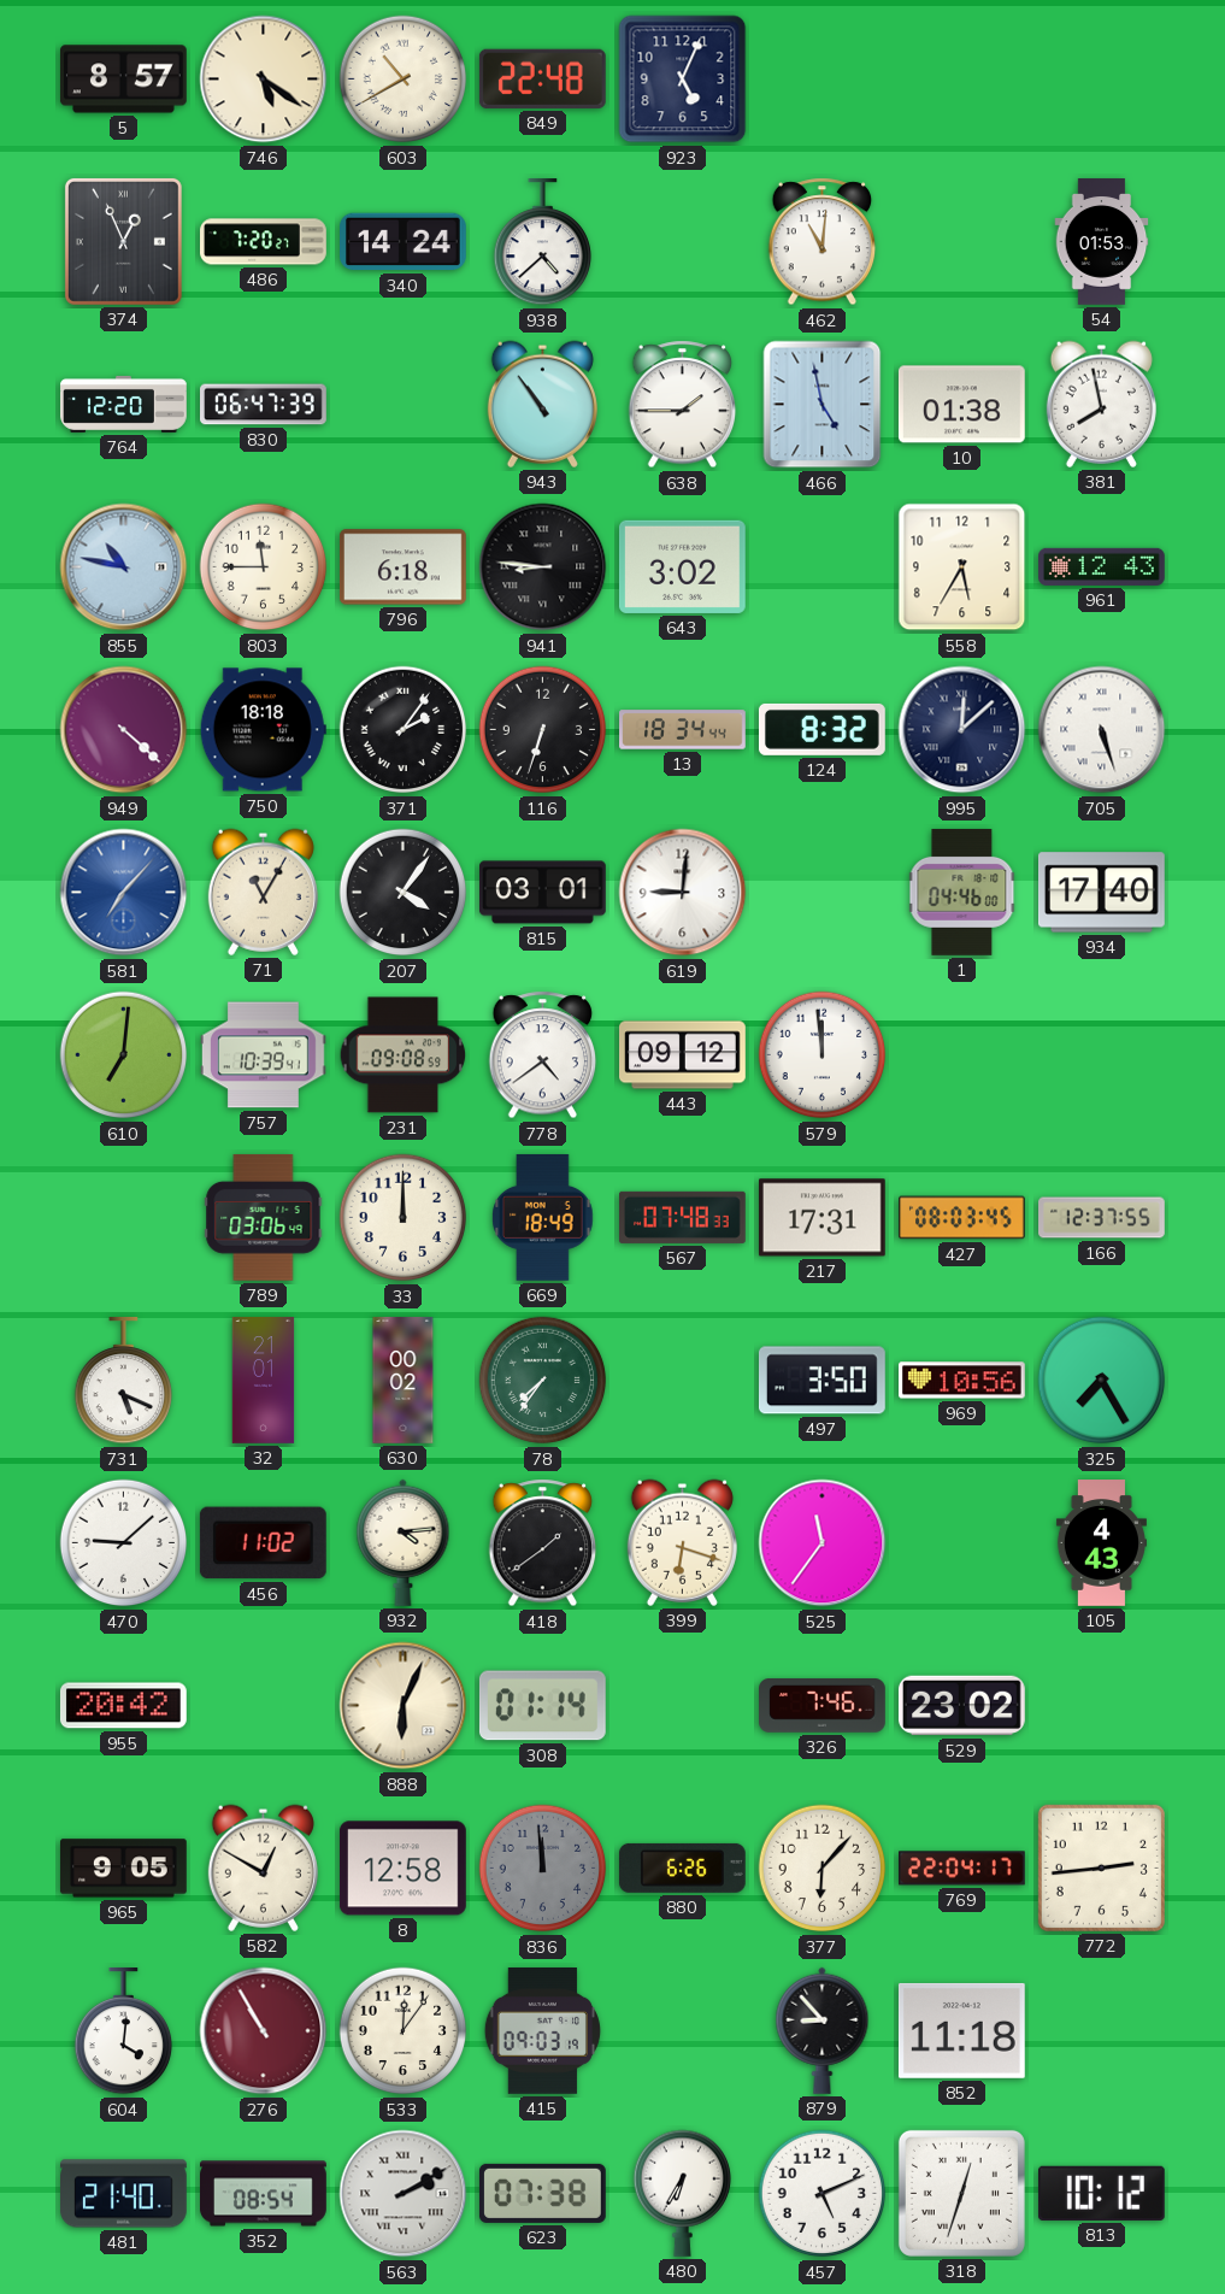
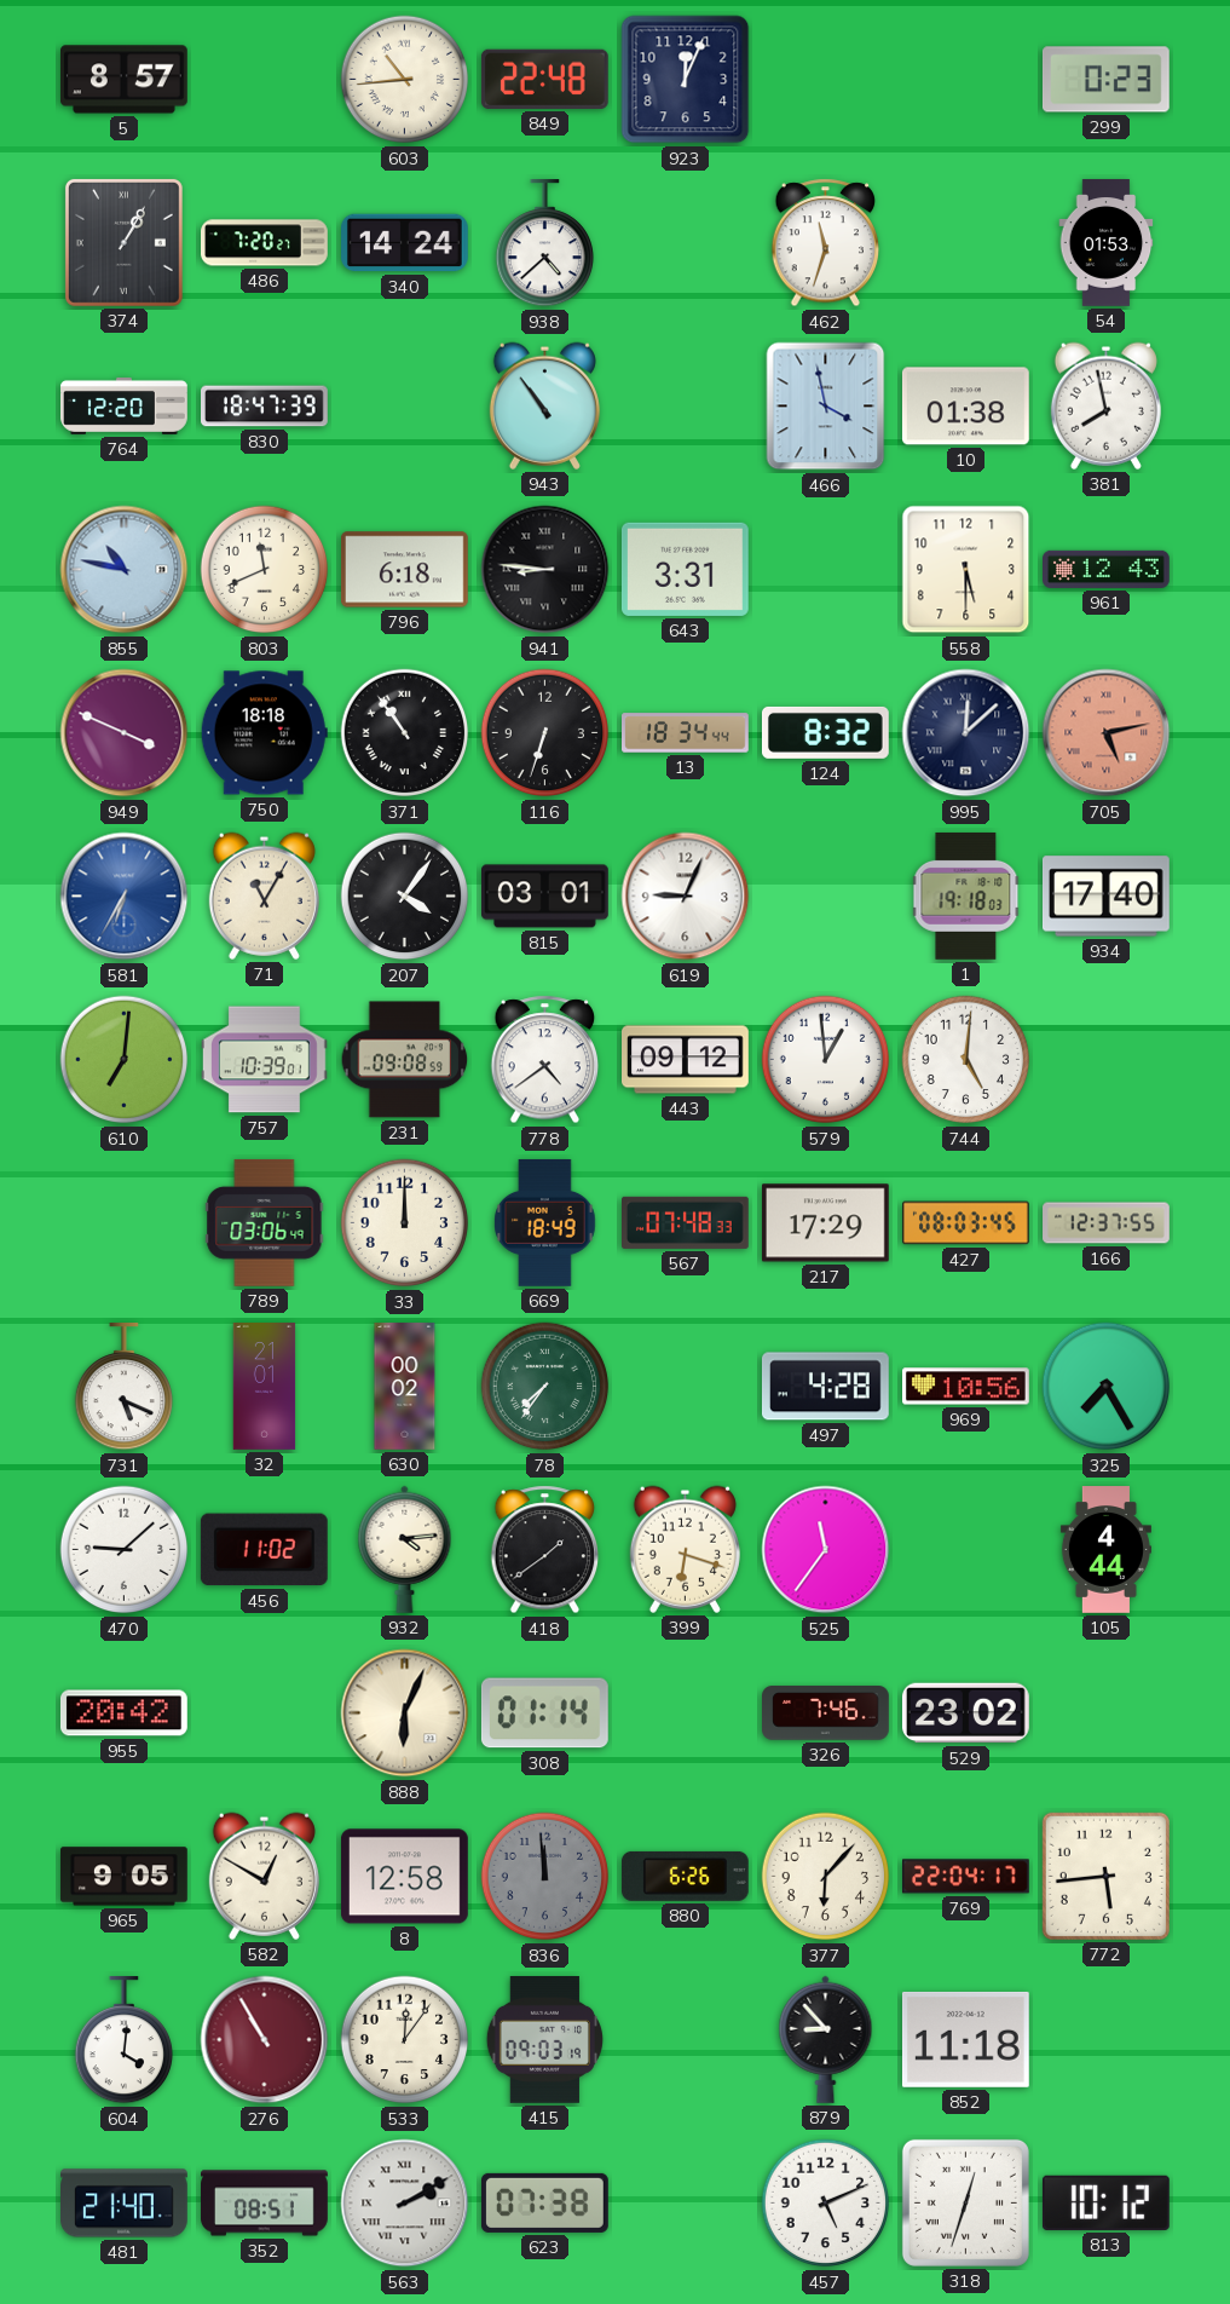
746: 5:21 -> none
603: 10:40 -> 10:44
923: 5:04 -> 12:04
299: none -> 0:23
374: 12:56 -> 1:05
462: 11:01 -> 11:33
830: 06:47 -> 18:47
638: 1:45 -> none
466: 4:58 -> 3:58
803: 11:45 -> 11:41
643: 3:02 -> 3:31
558: 5:35 -> 5:30
949: 4:22 -> 3:49
371: 2:06 -> 10:54
705: 5:27 -> 5:13
705 dial: white -> salmon
581: 7:07 -> 6:35
619: 9:01 -> 9:04
1: 04:46 -> 19:18
757: 10:39:41 -> 10:39:01
579: 11:59 -> 12:59
744: none -> 5:01
217: 17:31 -> 17:29
497: 3:50 -> 4:28
105: 4:43 -> 4:44
772: 2:44 -> 5:44
352: 08:54 -> 08:51
480: 6:35 -> none
